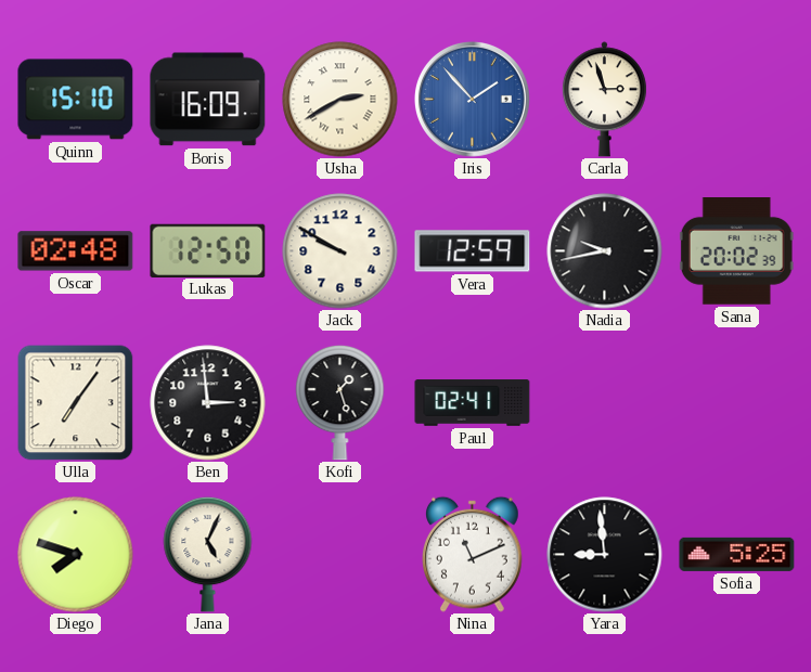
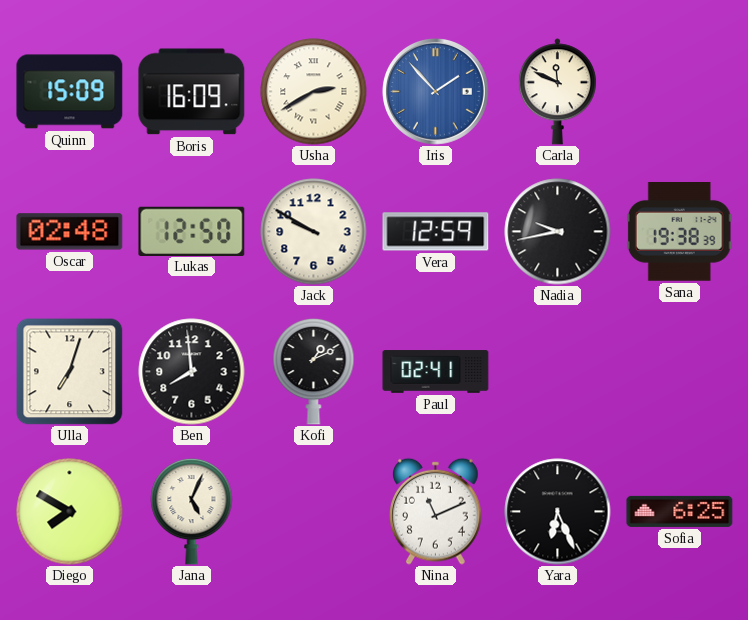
Quinn: 15:10 -> 15:09
Carla: 2:57 -> 11:49
Sana: 20:02 -> 19:38
Ulla: 7:06 -> 7:03
Ben: 2:59 -> 7:59
Kofi: 1:27 -> 1:11
Diego: 7:48 -> 7:50
Yara: 8:59 -> 6:26
Sofia: 5:25 -> 6:25
